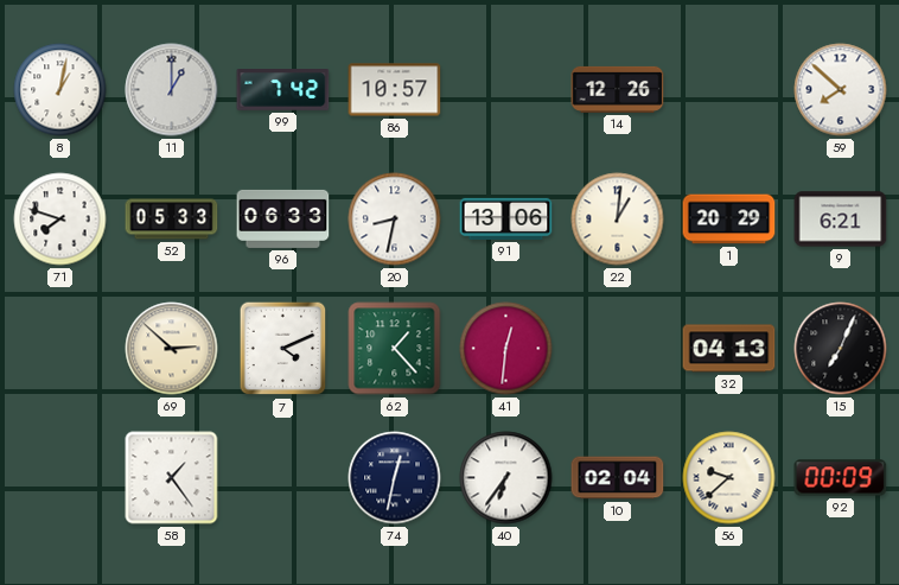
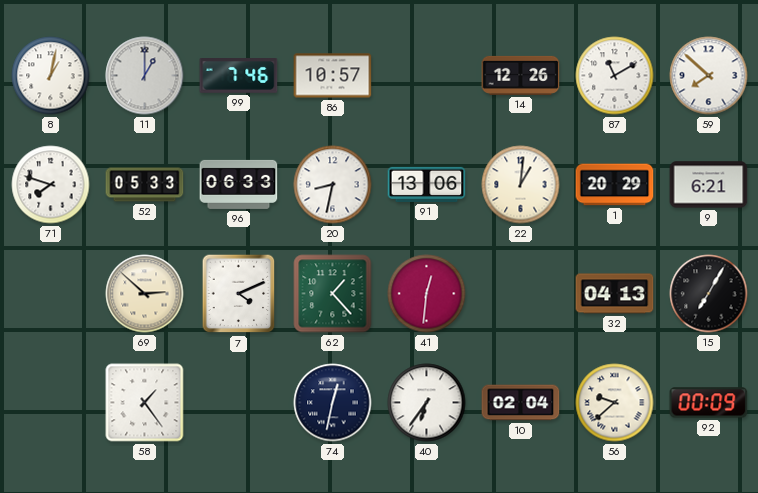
99: 7:42 -> 7:46
87: none -> 11:10
15: 7:04 -> 7:05
